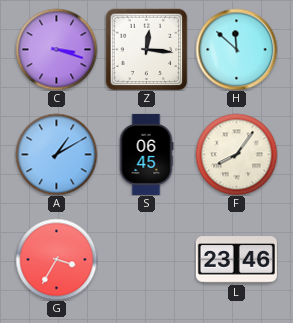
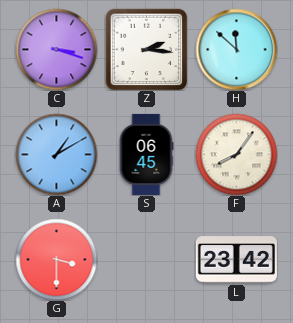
Z: 12:16 -> 2:16
G: 3:35 -> 3:30
L: 23:46 -> 23:42
